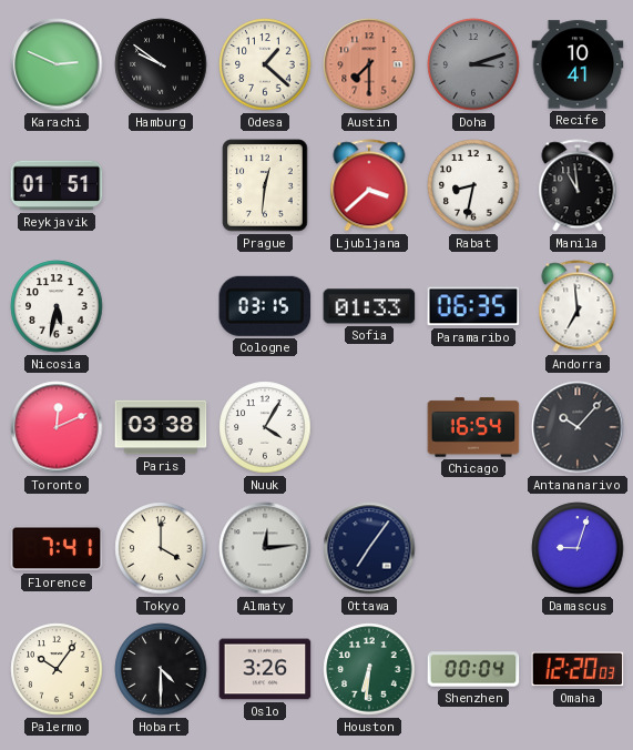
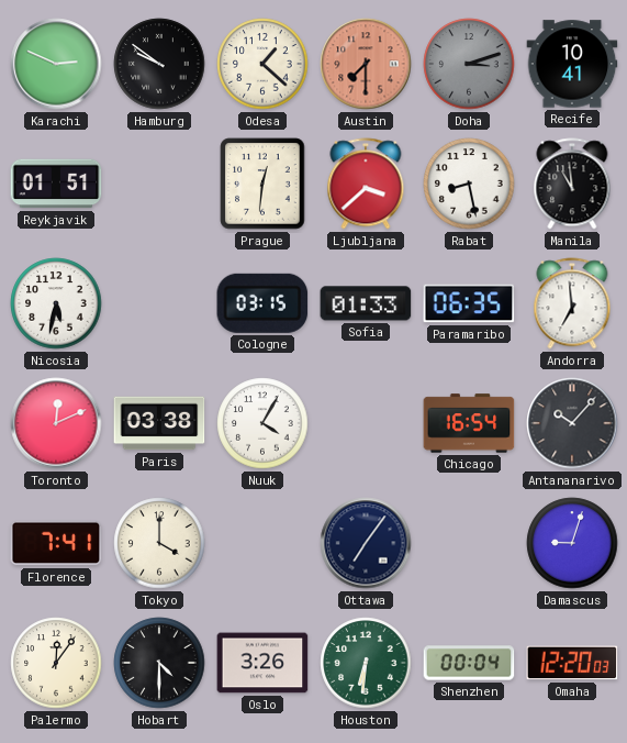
Rabat: 8:32 -> 8:28
Almaty: 12:14 -> none
Palermo: 10:06 -> 12:06
